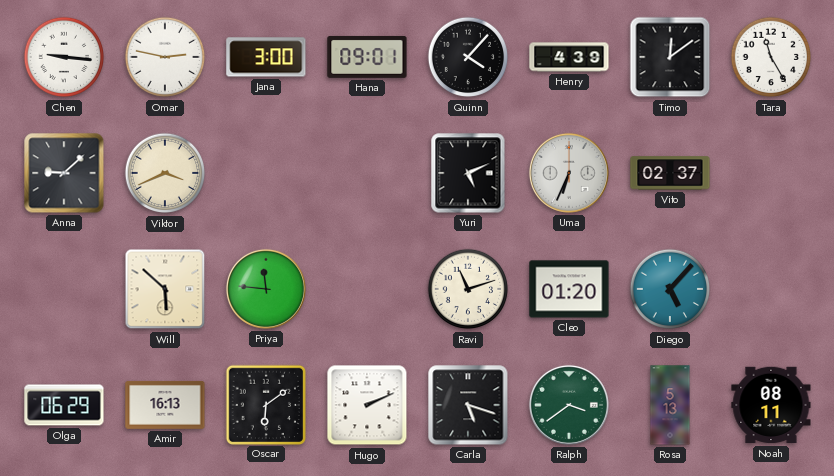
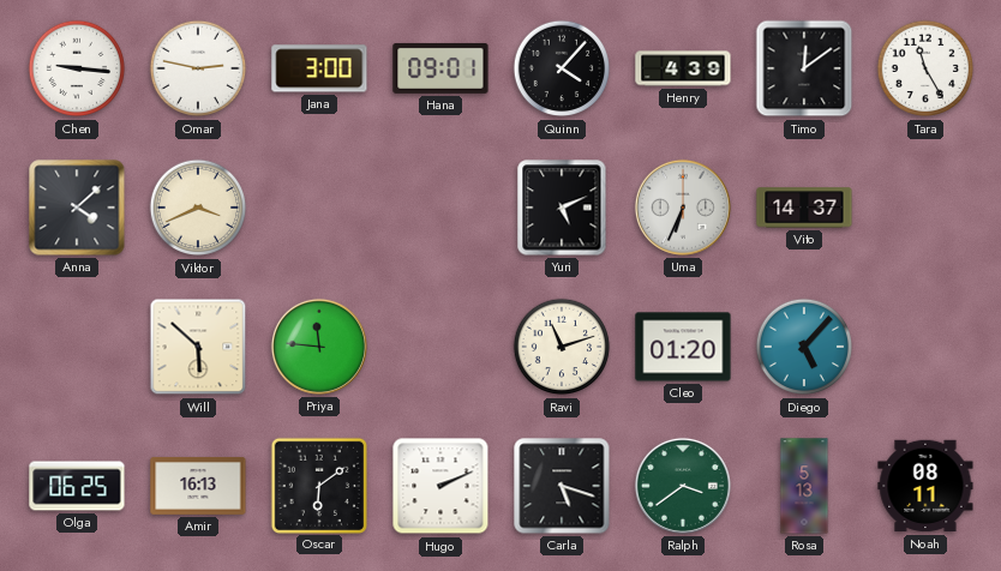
Anna: 9:08 -> 4:08
Vito: 02:37 -> 14:37
Olga: 06:29 -> 06:25
